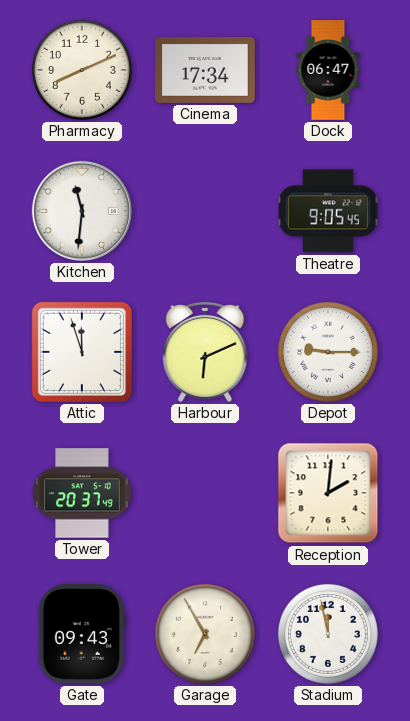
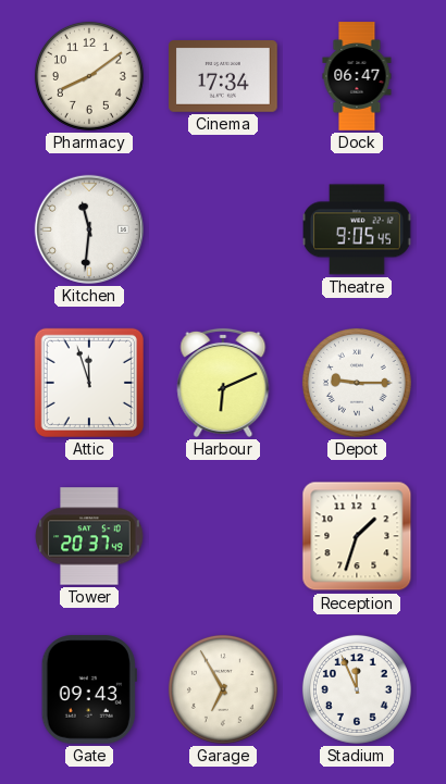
Pharmacy: 8:11 -> 8:09
Reception: 2:01 -> 1:33
Stadium: 11:58 -> 11:56
